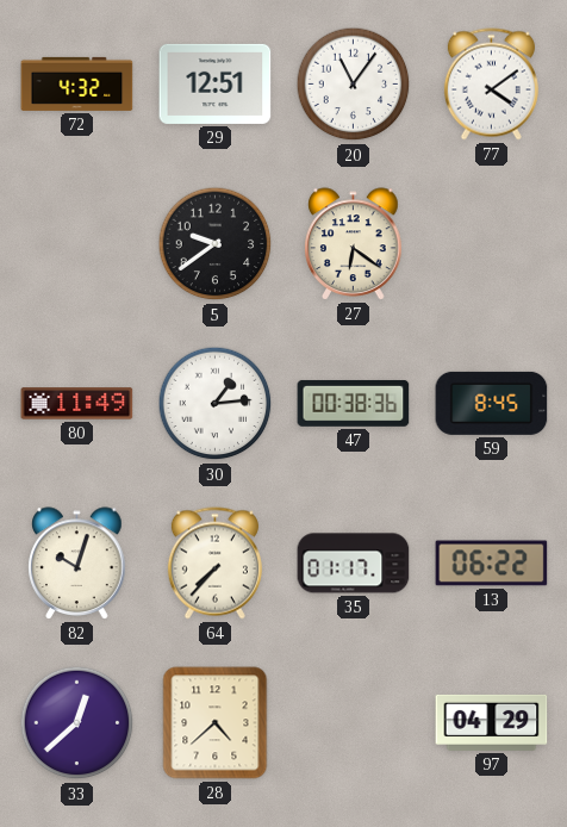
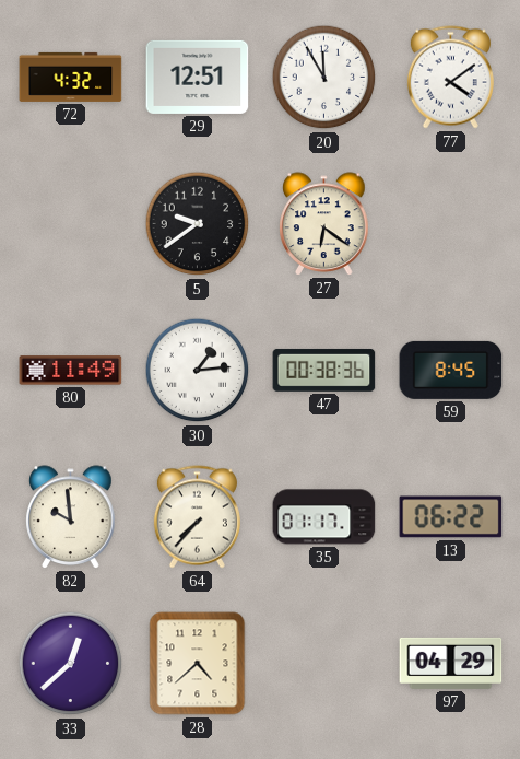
20: 11:06 -> 11:55
82: 10:03 -> 9:59
